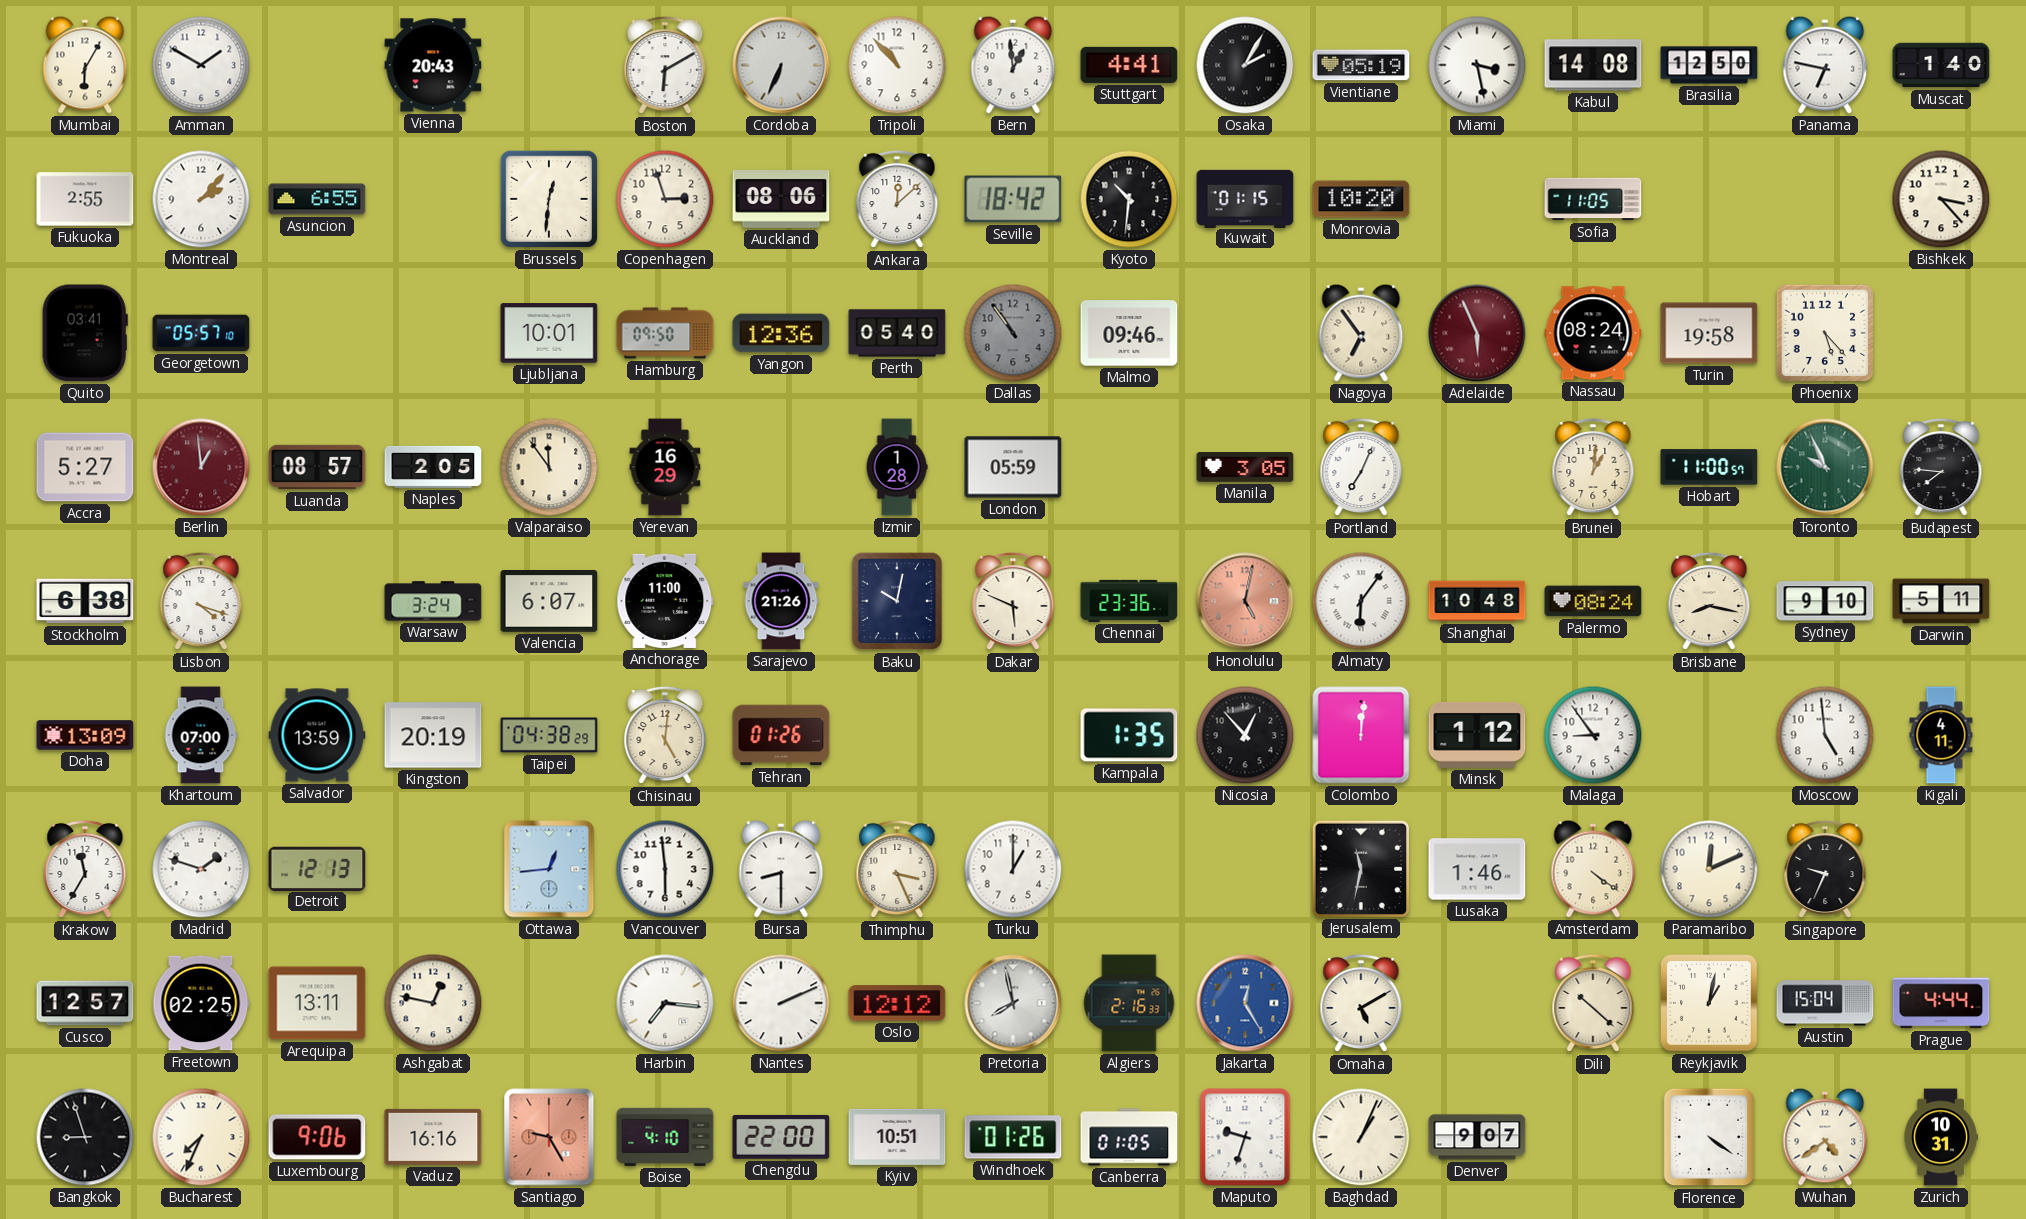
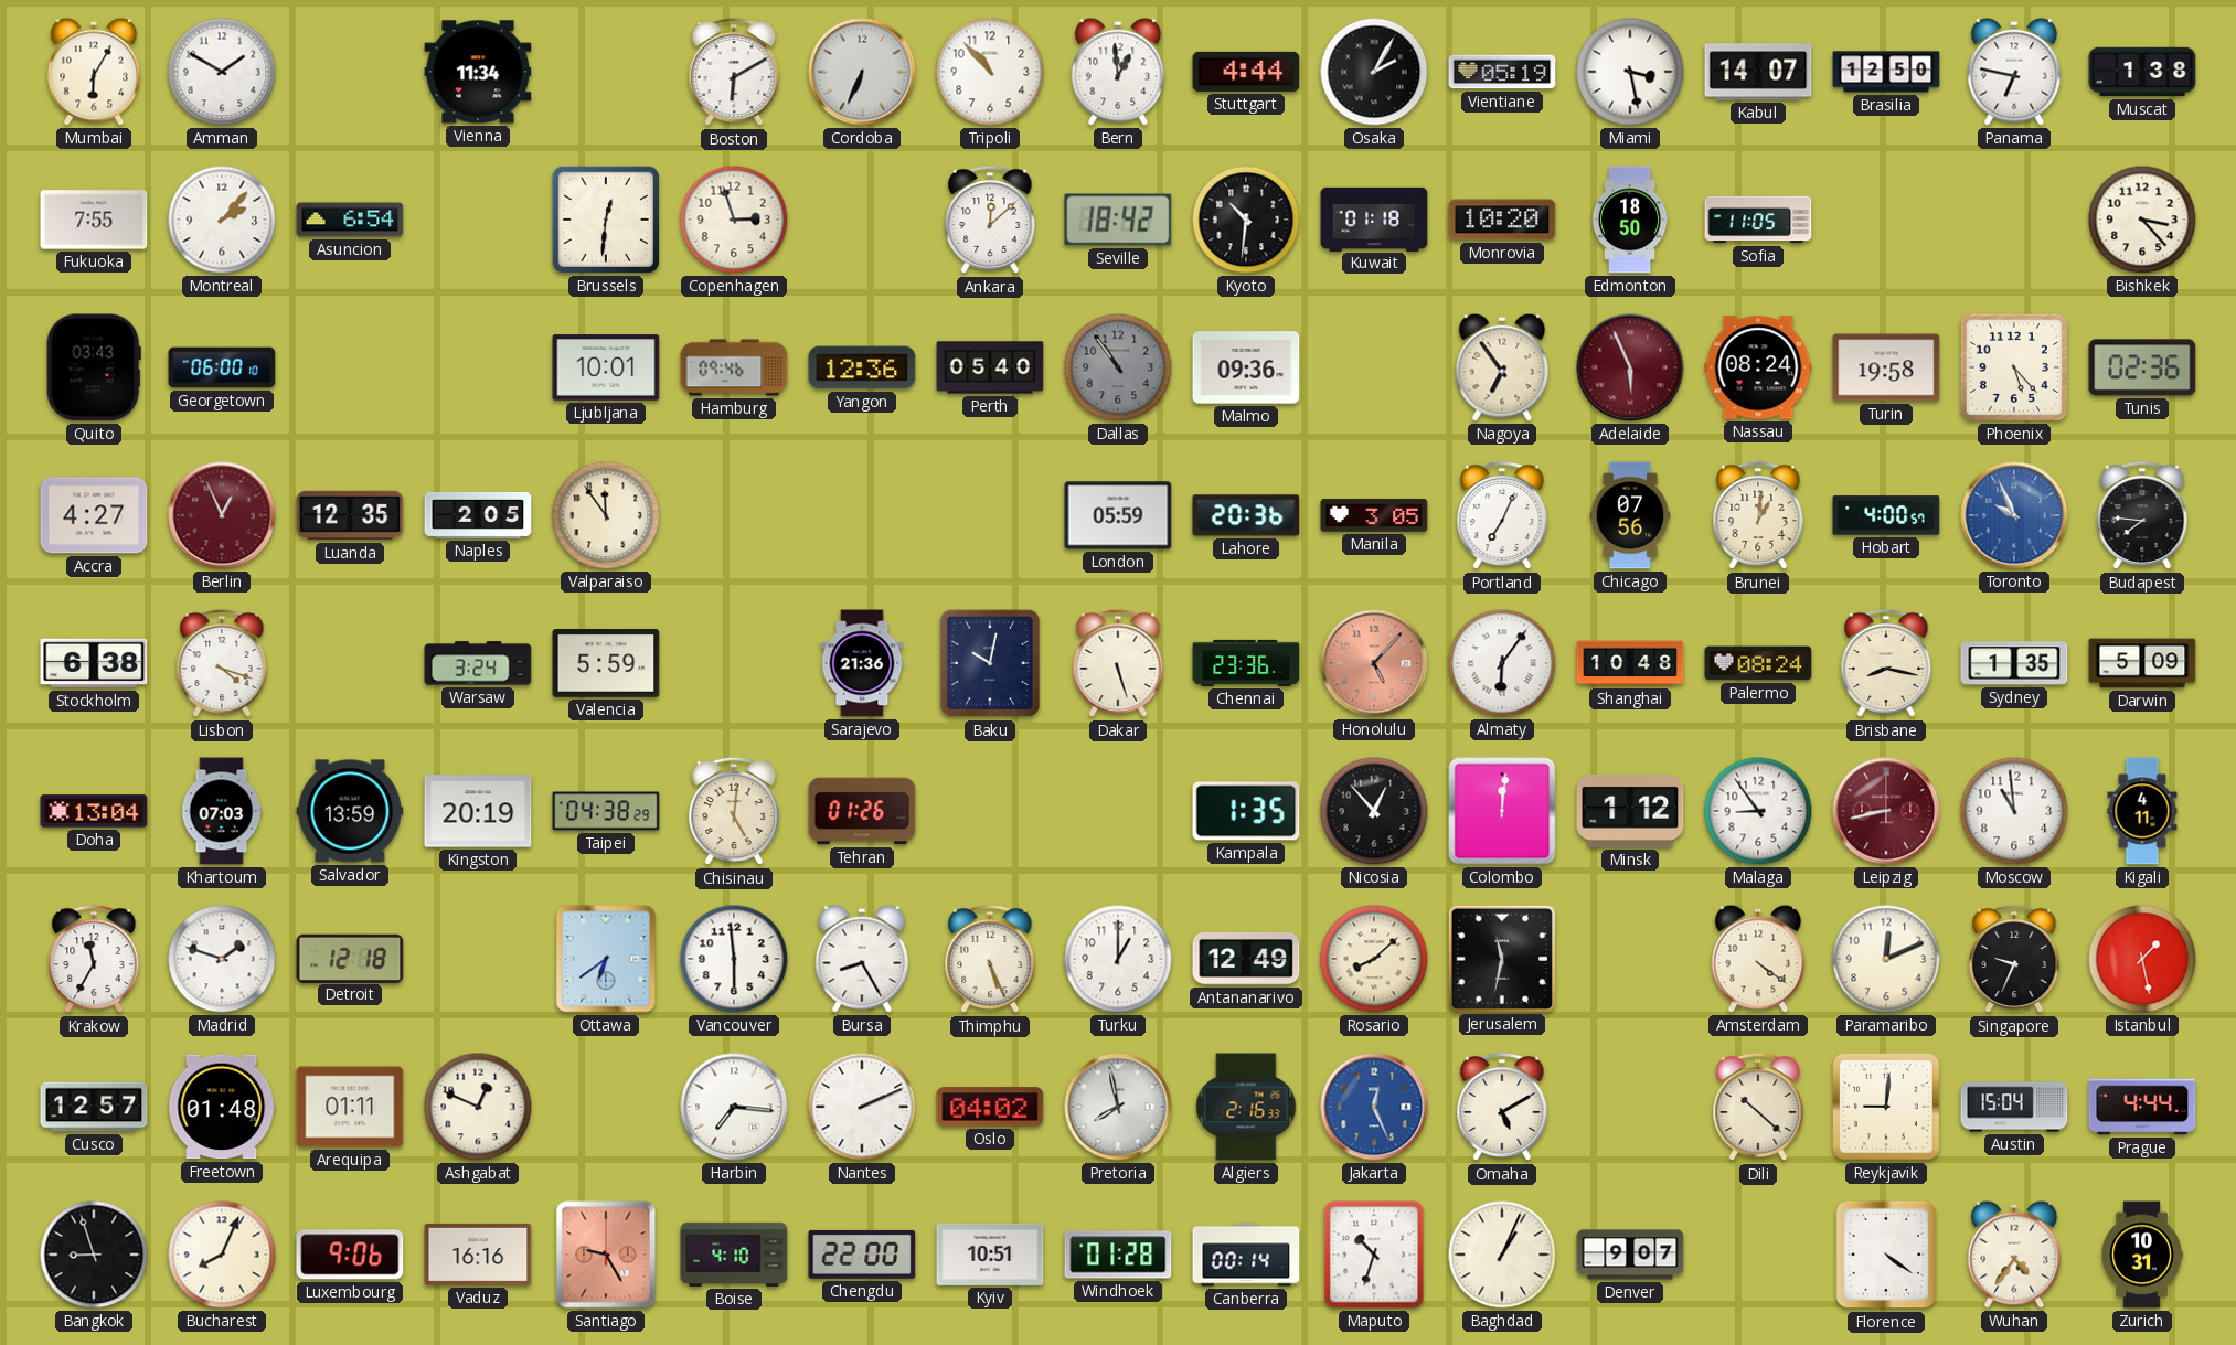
Vienna: 20:43 -> 11:34
Stuttgart: 4:41 -> 4:44
Kabul: 14:08 -> 14:07
Muscat: 1:40 -> 1:38
Fukuoka: 2:55 -> 7:55
Asuncion: 6:55 -> 6:54
Auckland: 08:06 -> none
Kuwait: 01:15 -> 01:18
Edmonton: none -> 18:50
Quito: 03:41 -> 03:43
Georgetown: 05:57 -> 06:00
Hamburg: 09:50 -> 09:46
Malmo: 09:46 -> 09:36
Tunis: none -> 02:36
Accra: 5:27 -> 4:27
Berlin: 12:59 -> 12:56
Luanda: 08:57 -> 12:35
Yerevan: 16:29 -> none
Izmir: 1:28 -> none
Lahore: none -> 20:36
Chicago: none -> 07:56
Hobart: 11:00 -> 4:00
Toronto dial: green -> blue
Valencia: 6:07 -> 5:59
Anchorage: 11:00 -> none
Sarajevo: 21:26 -> 21:36
Dakar: 5:49 -> 5:27
Honolulu: 5:02 -> 5:07
Sydney: 9:10 -> 1:35
Darwin: 5:11 -> 5:09
Doha: 13:09 -> 13:04
Khartoum: 07:00 -> 07:03
Leipzig: none -> 8:43
Moscow: 4:59 -> 10:59
Detroit: 12:13 -> 12:18
Ottawa: 12:44 -> 6:39
Bursa: 8:30 -> 8:25
Thimphu: 3:26 -> 5:26
Antananarivo: none -> 12:49
Rosario: none -> 8:08
Lusaka: 1:46 -> none
Istanbul: none -> 1:28
Freetown: 02:25 -> 01:48
Arequipa: 13:11 -> 01:11
Ashgabat: 12:47 -> 12:49
Oslo: 12:12 -> 04:02
Jakarta: 12:25 -> 12:26
Reykjavik: 1:02 -> 9:01
Bucharest: 7:34 -> 8:04
Windhoek: 01:26 -> 01:28
Canberra: 01:05 -> 00:14
Maputo: 9:33 -> 10:33
Wuhan: 4:39 -> 4:36
